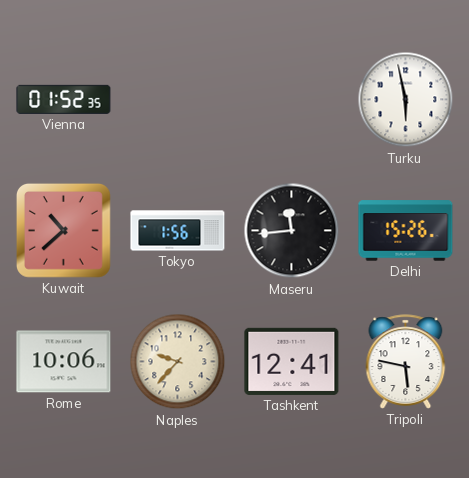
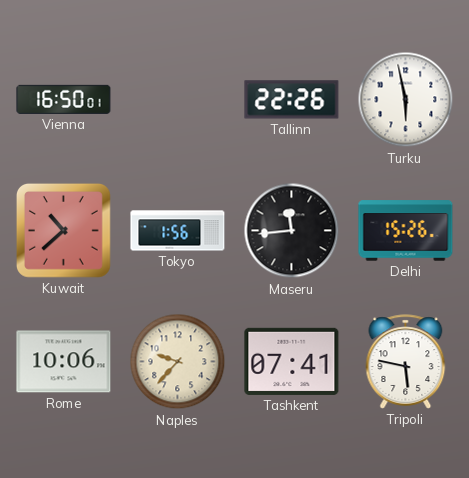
Vienna: 01:52 -> 16:50
Tallinn: none -> 22:26
Tashkent: 12:41 -> 07:41
